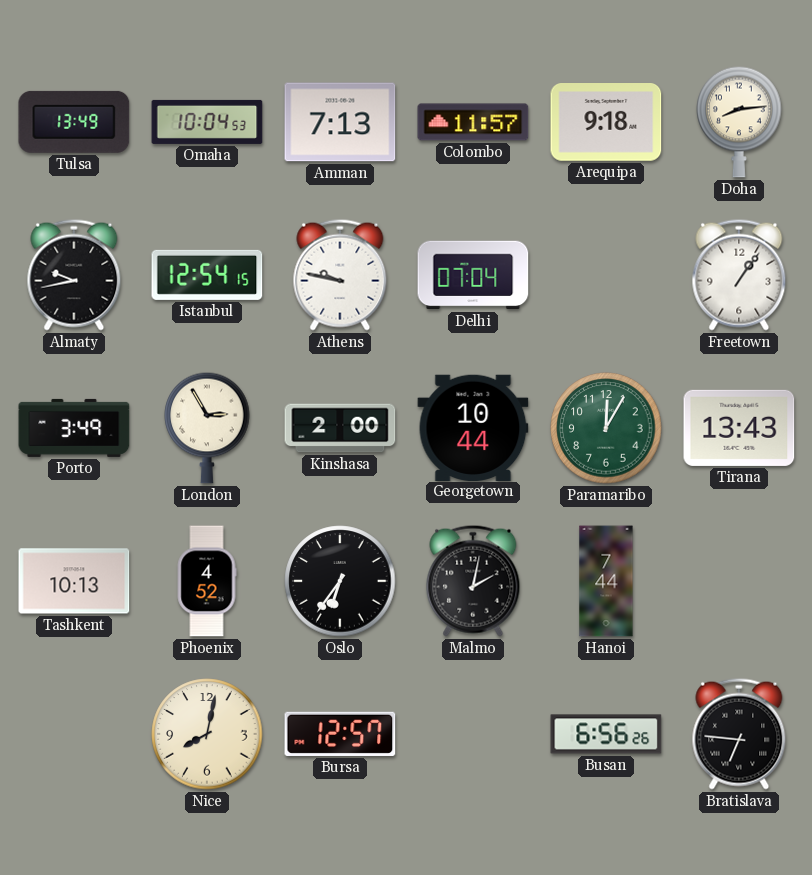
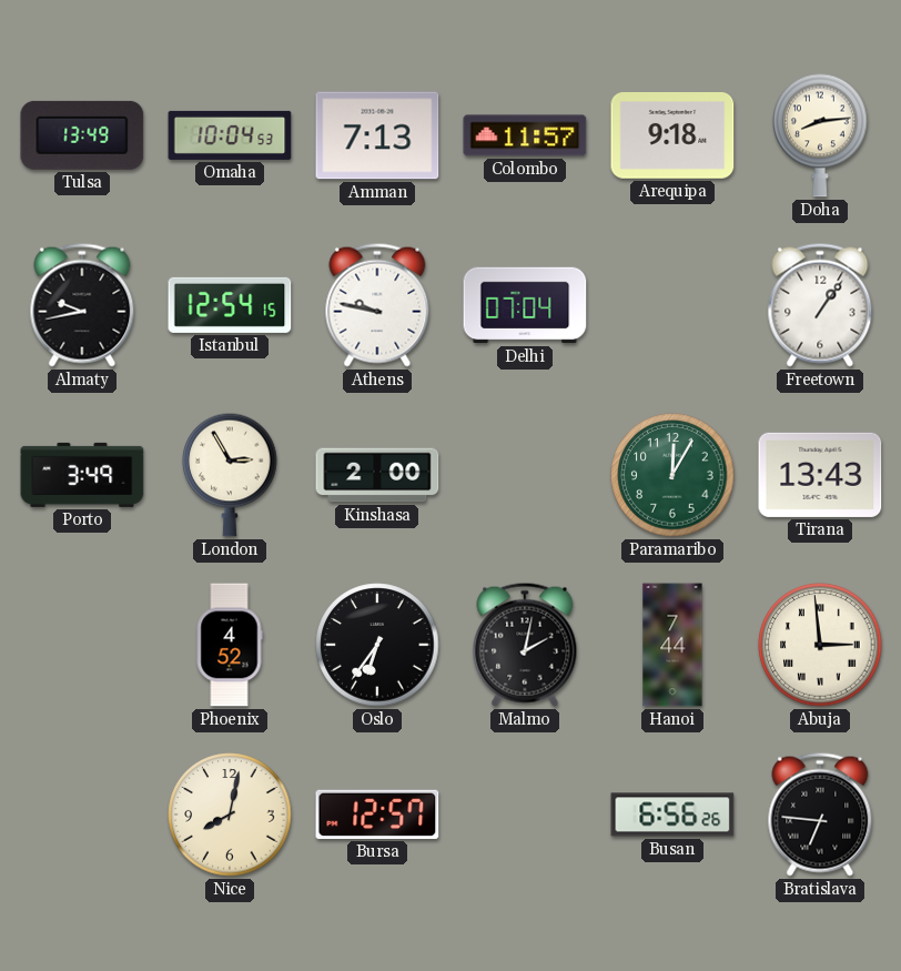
Georgetown: 10:44 -> none
Tashkent: 10:13 -> none
Abuja: none -> 2:59
